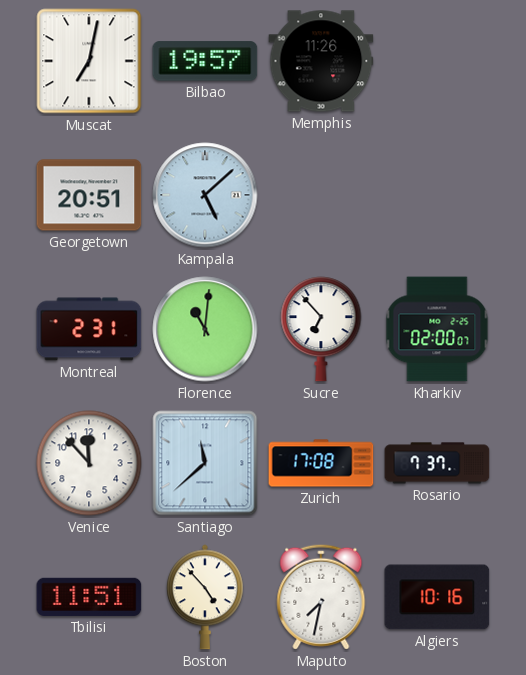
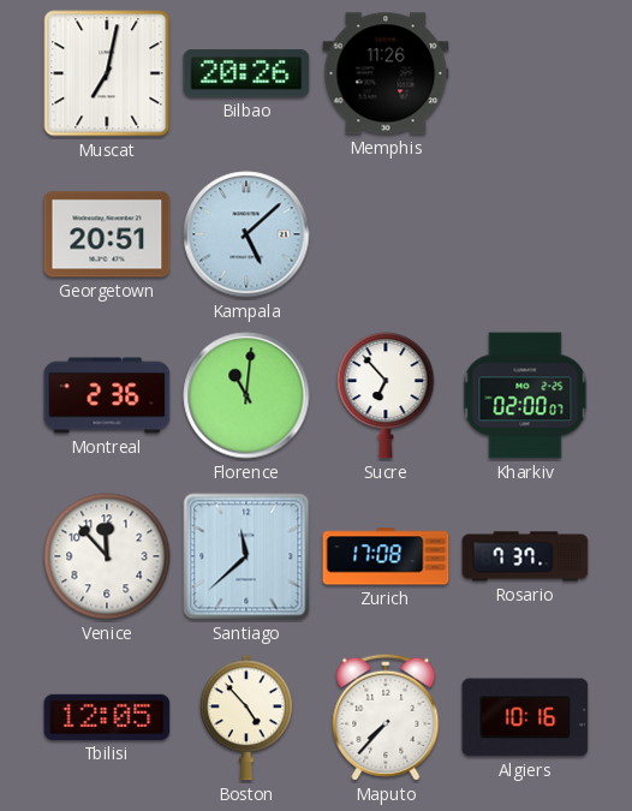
Bilbao: 19:57 -> 20:26
Montreal: 2:31 -> 2:36
Tbilisi: 11:51 -> 12:05
Maputo: 7:32 -> 7:37
